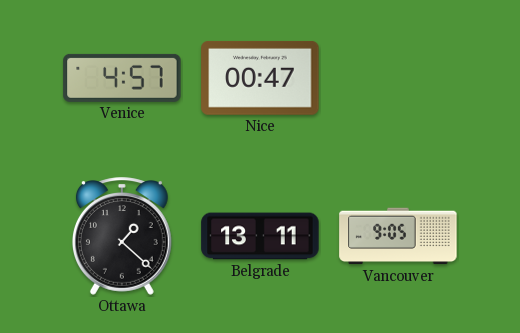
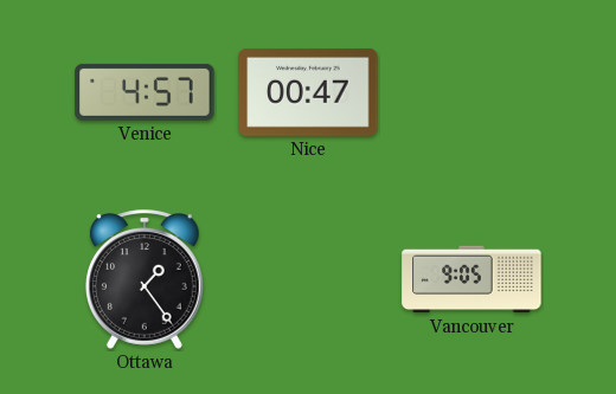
Ottawa: 1:22 -> 1:24
Belgrade: 13:11 -> none
